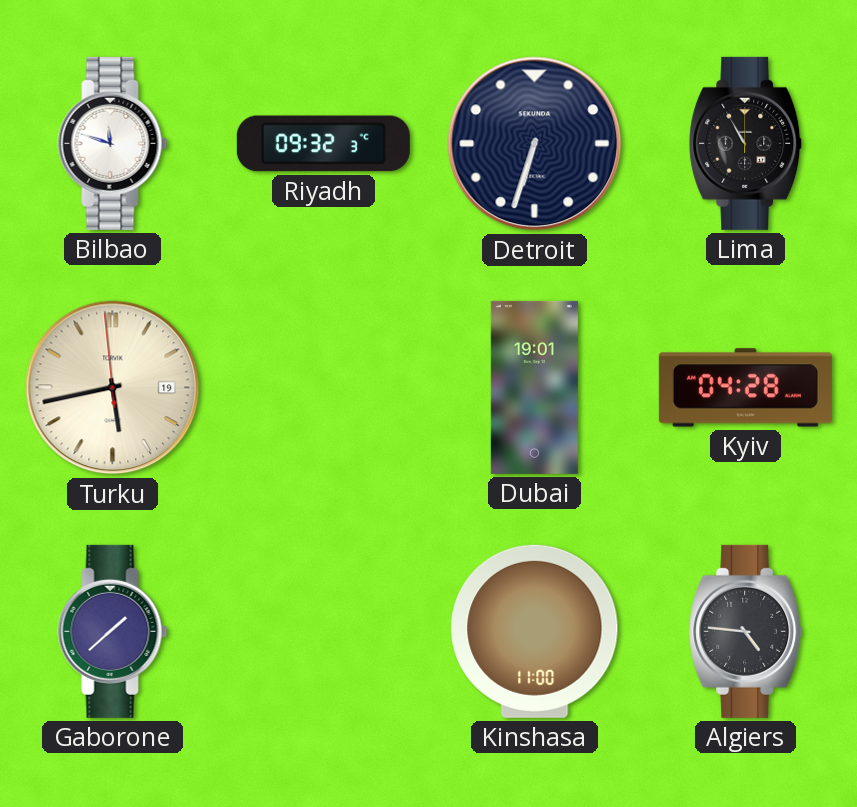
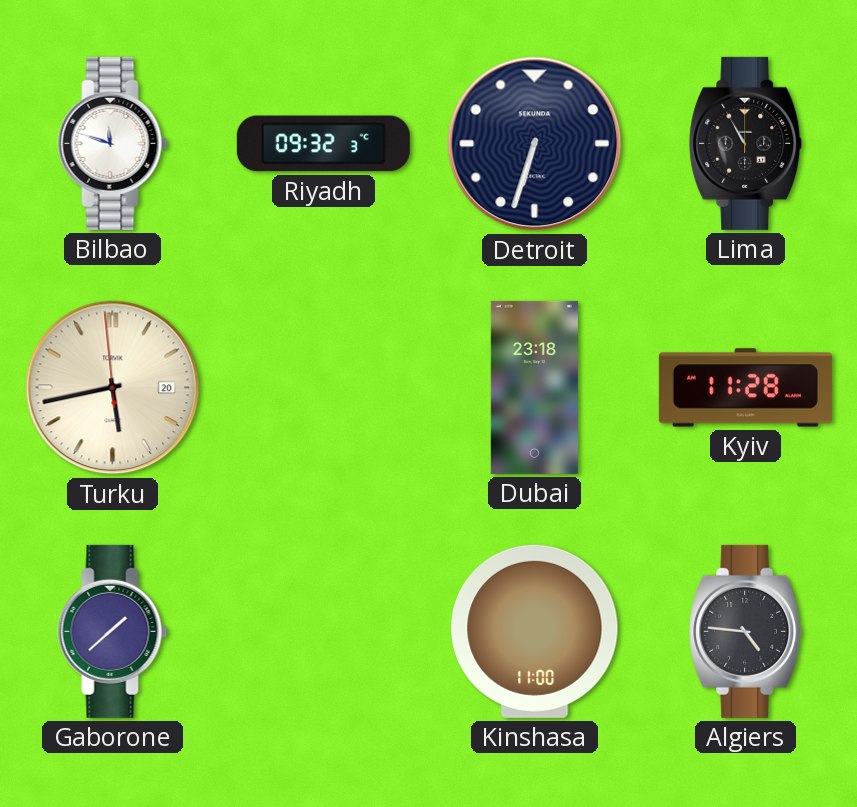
Turku date: 19 -> 20
Dubai: 19:01 -> 23:18
Kyiv: 04:28 -> 11:28
